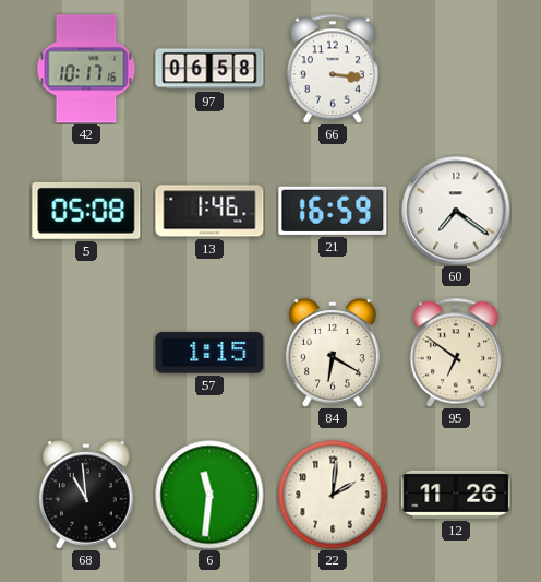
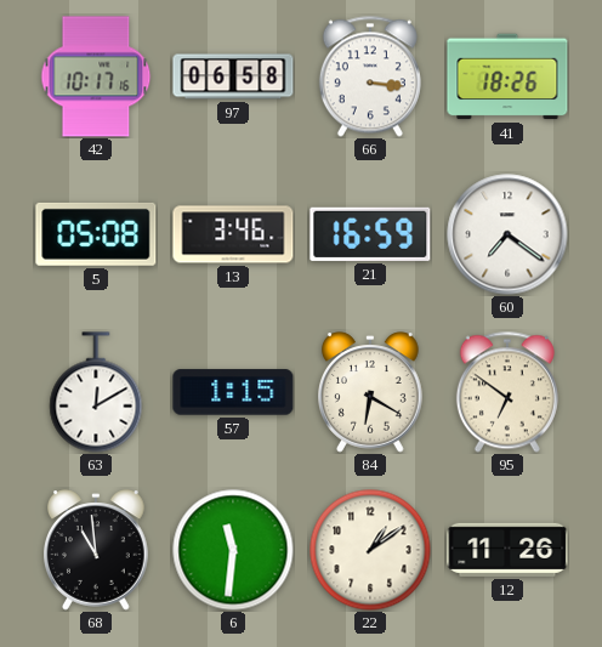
41: none -> 18:26
13: 1:46 -> 3:46
63: none -> 12:10
22: 2:01 -> 1:09
